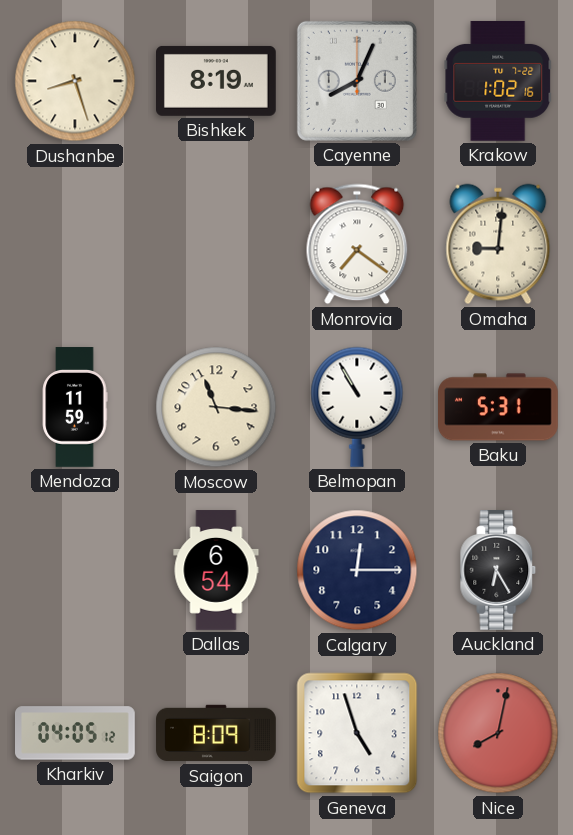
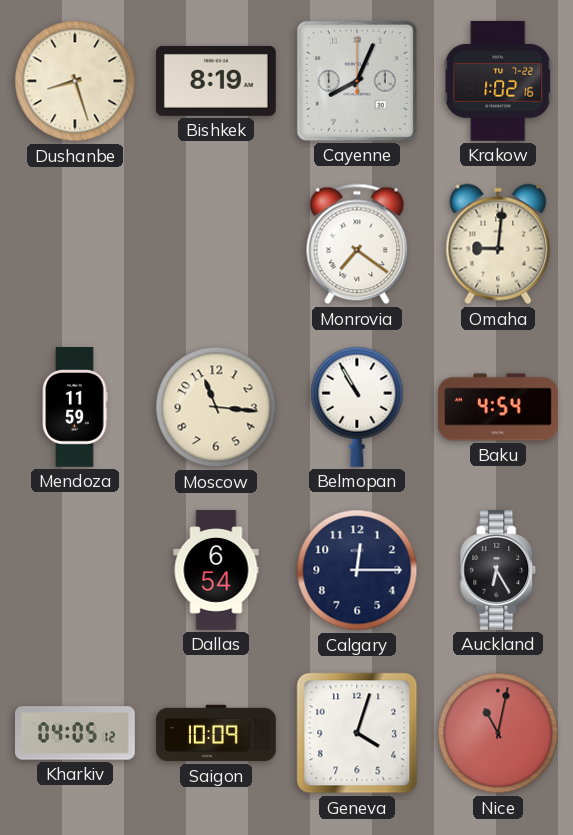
Baku: 5:31 -> 4:54
Saigon: 8:09 -> 10:09
Geneva: 4:57 -> 4:03
Nice: 8:02 -> 11:02
